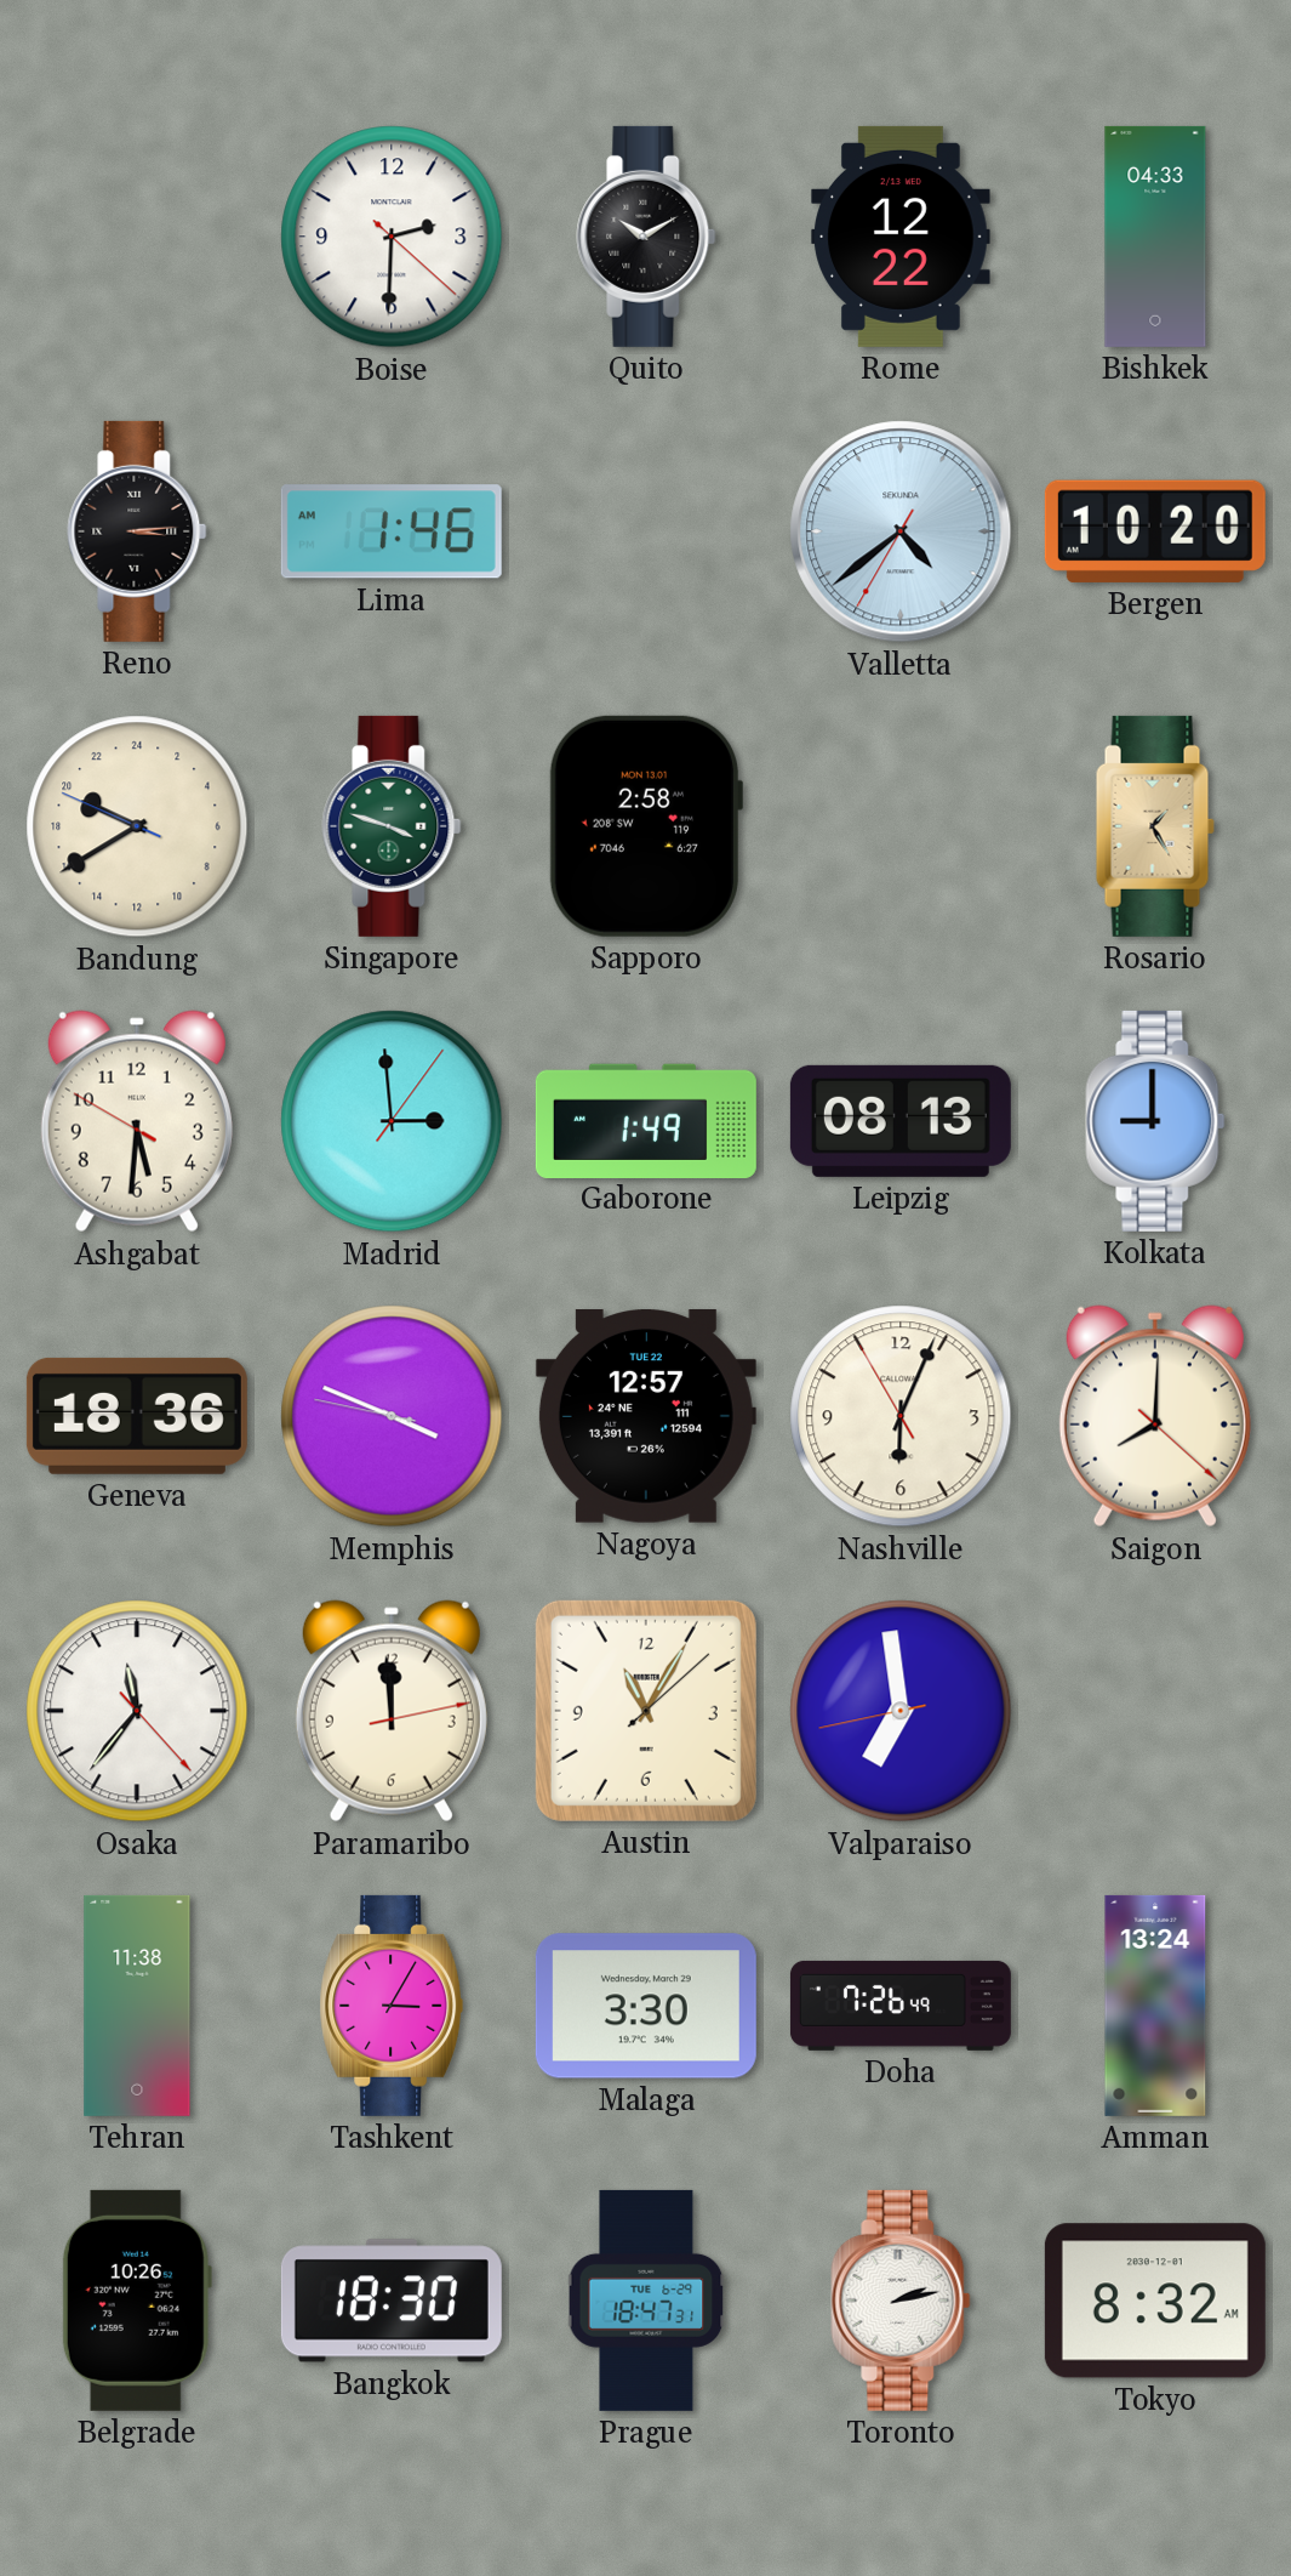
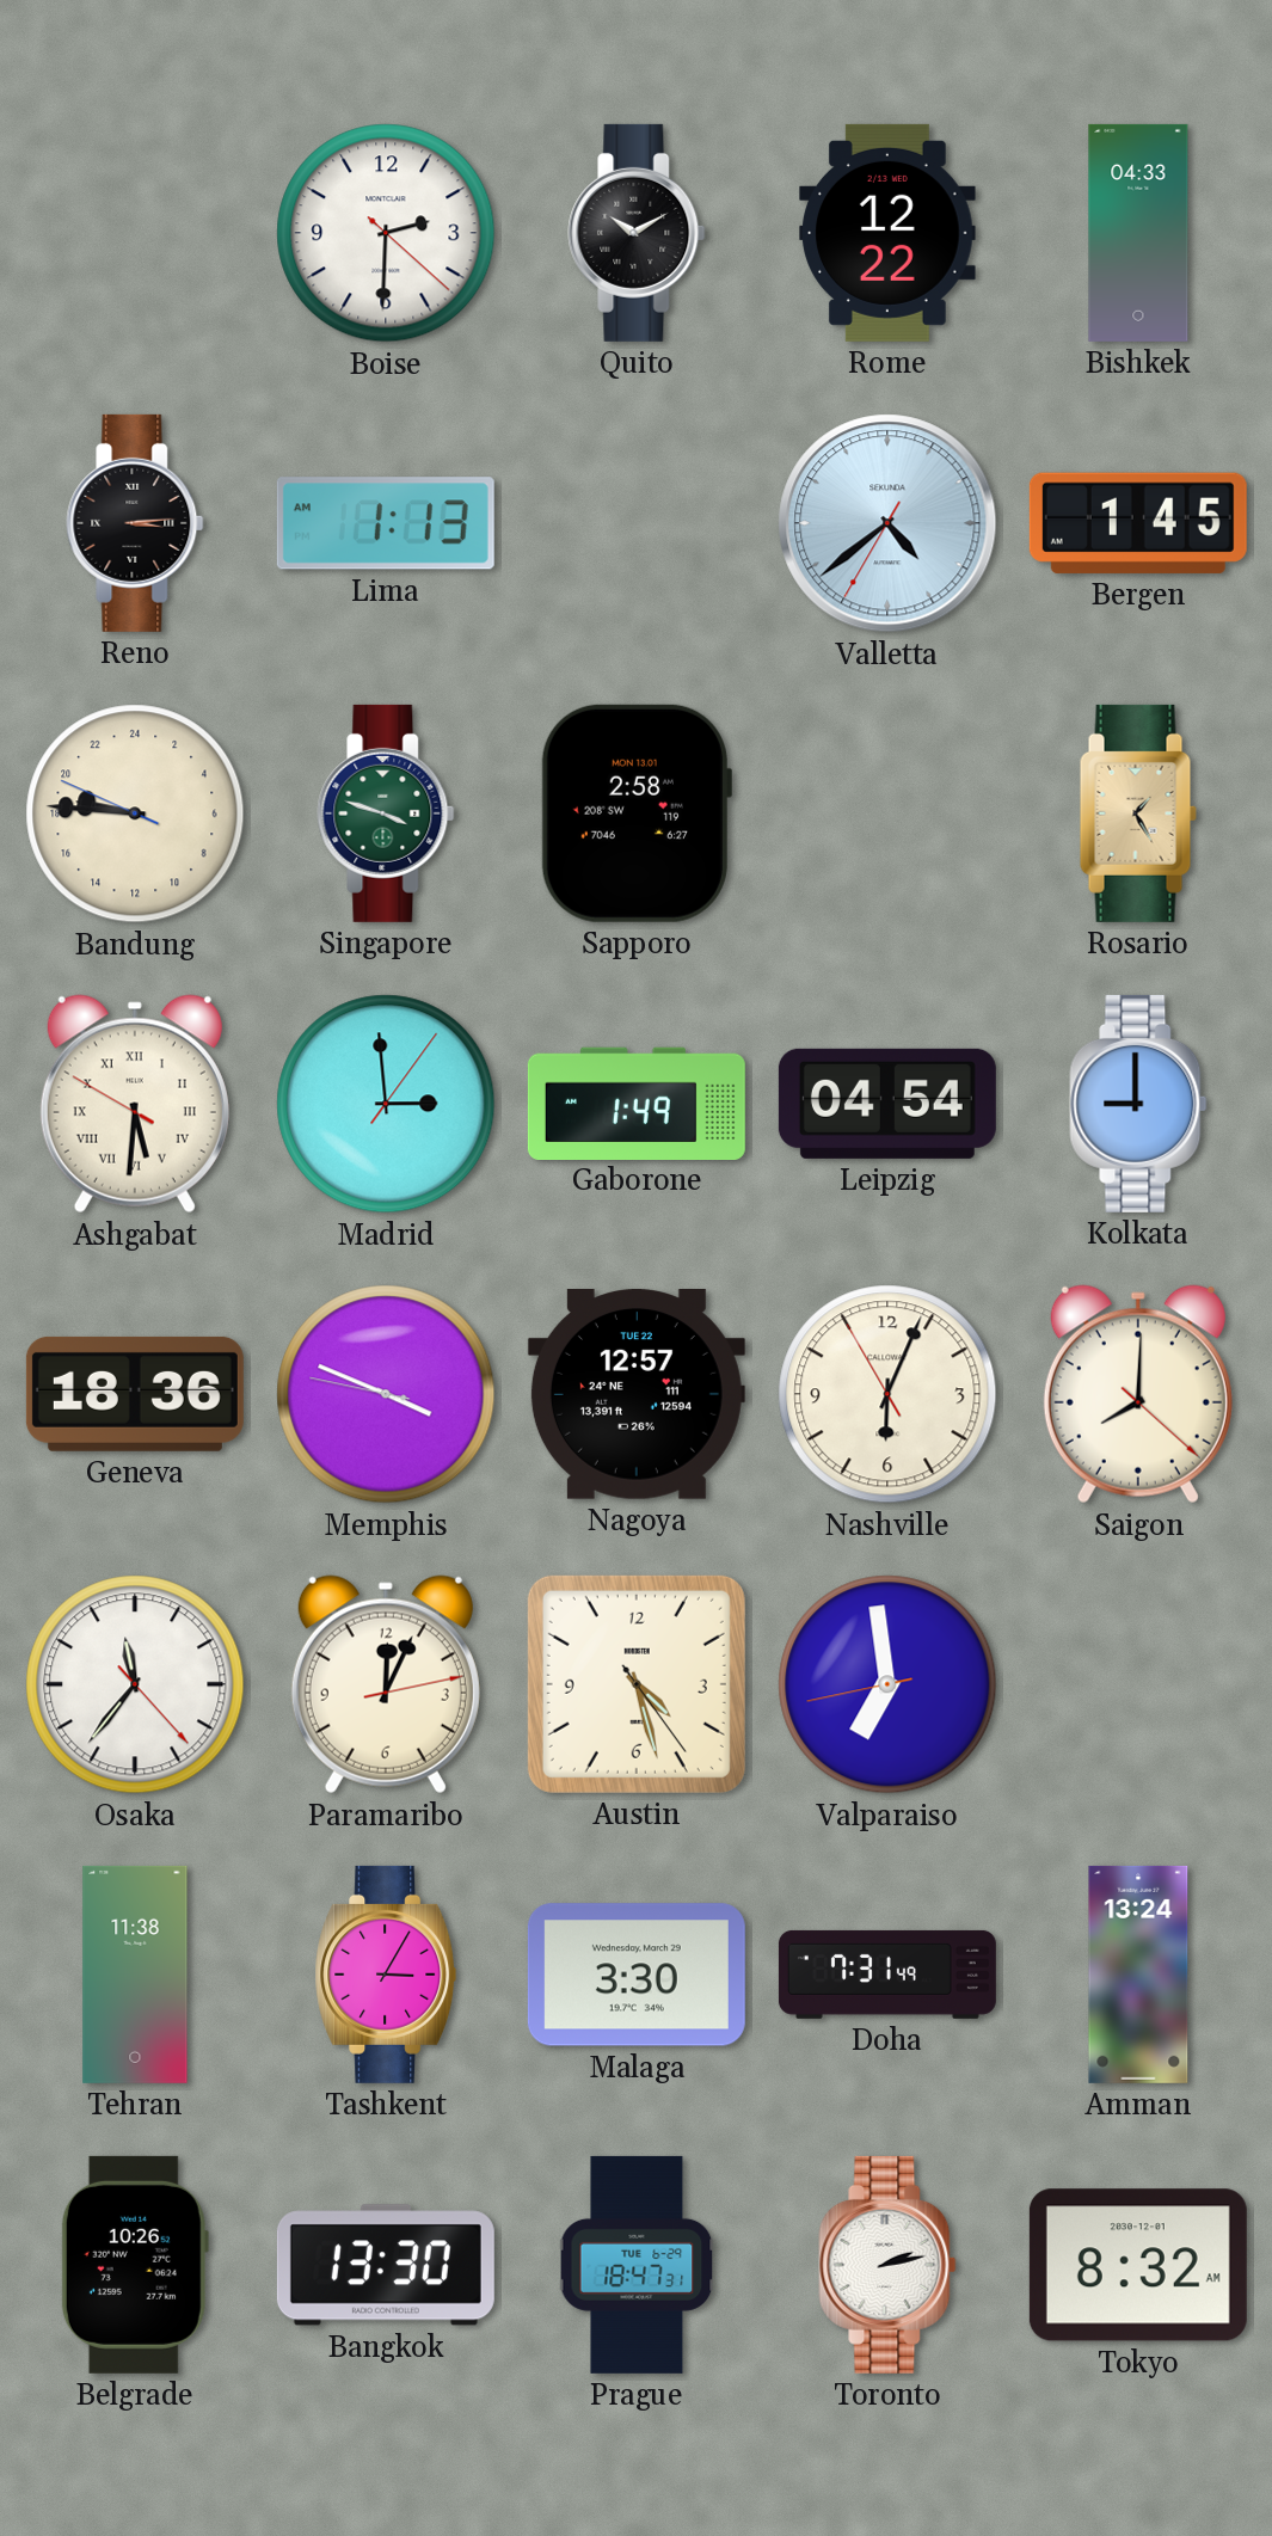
Lima: 1:46 -> 1:13
Bergen: 10:20 -> 1:45
Bandung: 19:39 -> 18:45
Ashgabat numerals: Arabic -> Roman
Leipzig: 08:13 -> 04:54
Paramaribo: 11:59 -> 12:04
Austin: 11:05 -> 4:27
Doha: 7:26 -> 7:31
Bangkok: 18:30 -> 13:30
